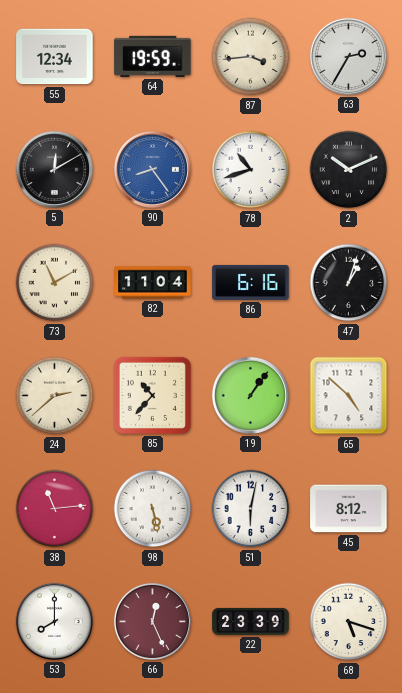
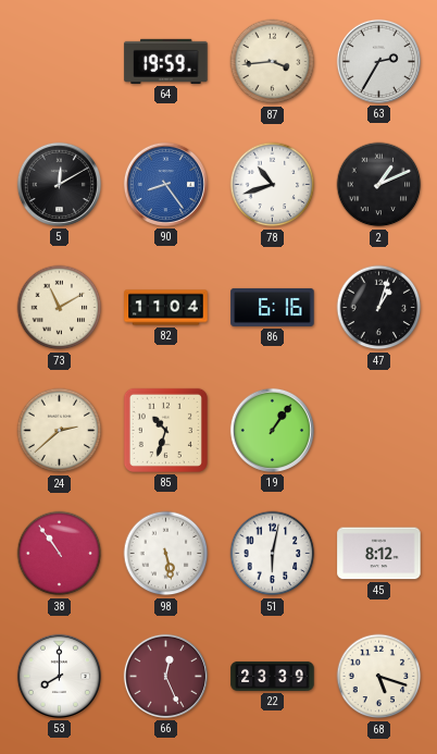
55: 12:34 -> none
2: 10:11 -> 1:11
85: 10:37 -> 10:33
65: 4:52 -> none
38: 11:14 -> 10:54
